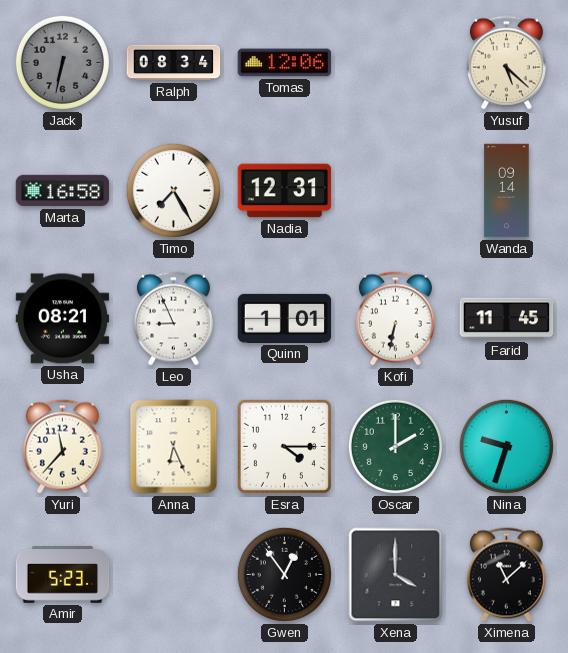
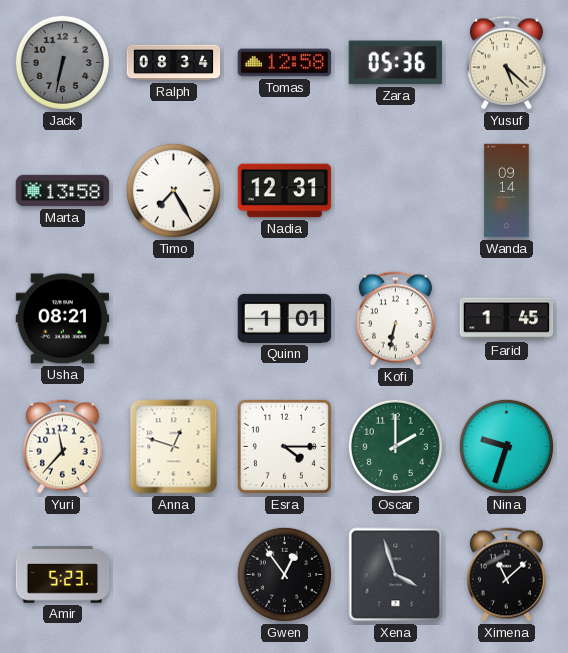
Tomas: 12:06 -> 12:58
Zara: none -> 05:36
Marta: 16:58 -> 13:58
Leo: 8:56 -> none
Farid: 11:45 -> 1:45
Anna: 6:26 -> 12:48
Xena: 4:00 -> 3:57
